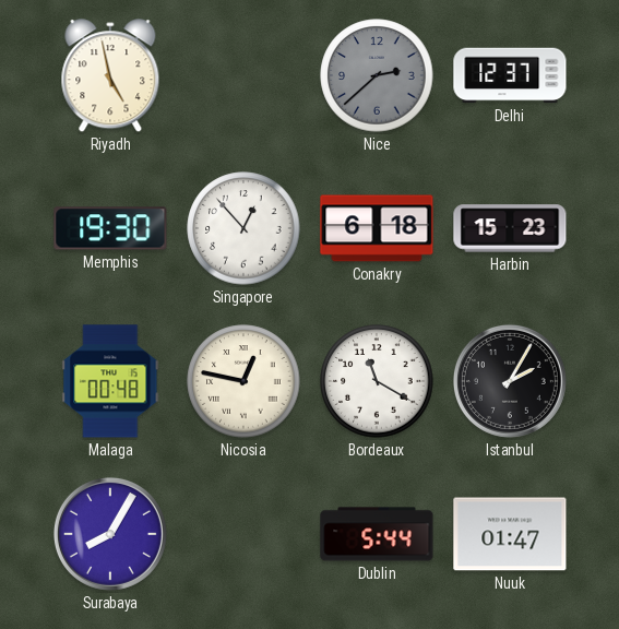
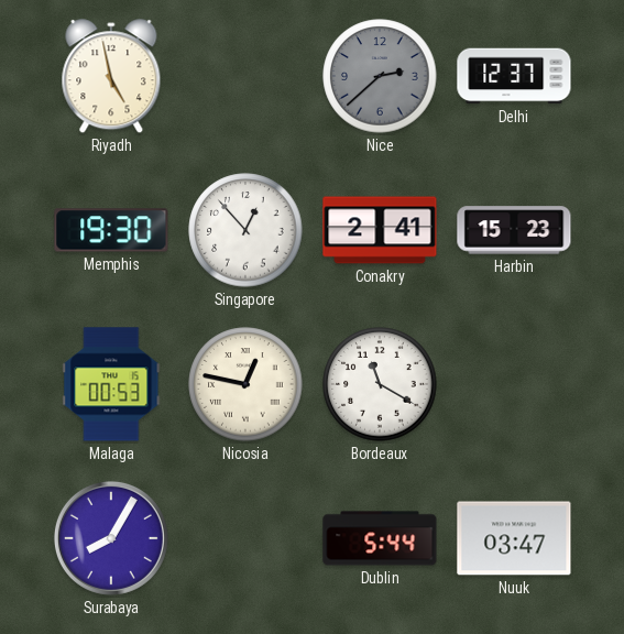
Conakry: 6:18 -> 2:41
Malaga: 00:48 -> 00:53
Istanbul: 2:05 -> none
Nuuk: 01:47 -> 03:47
